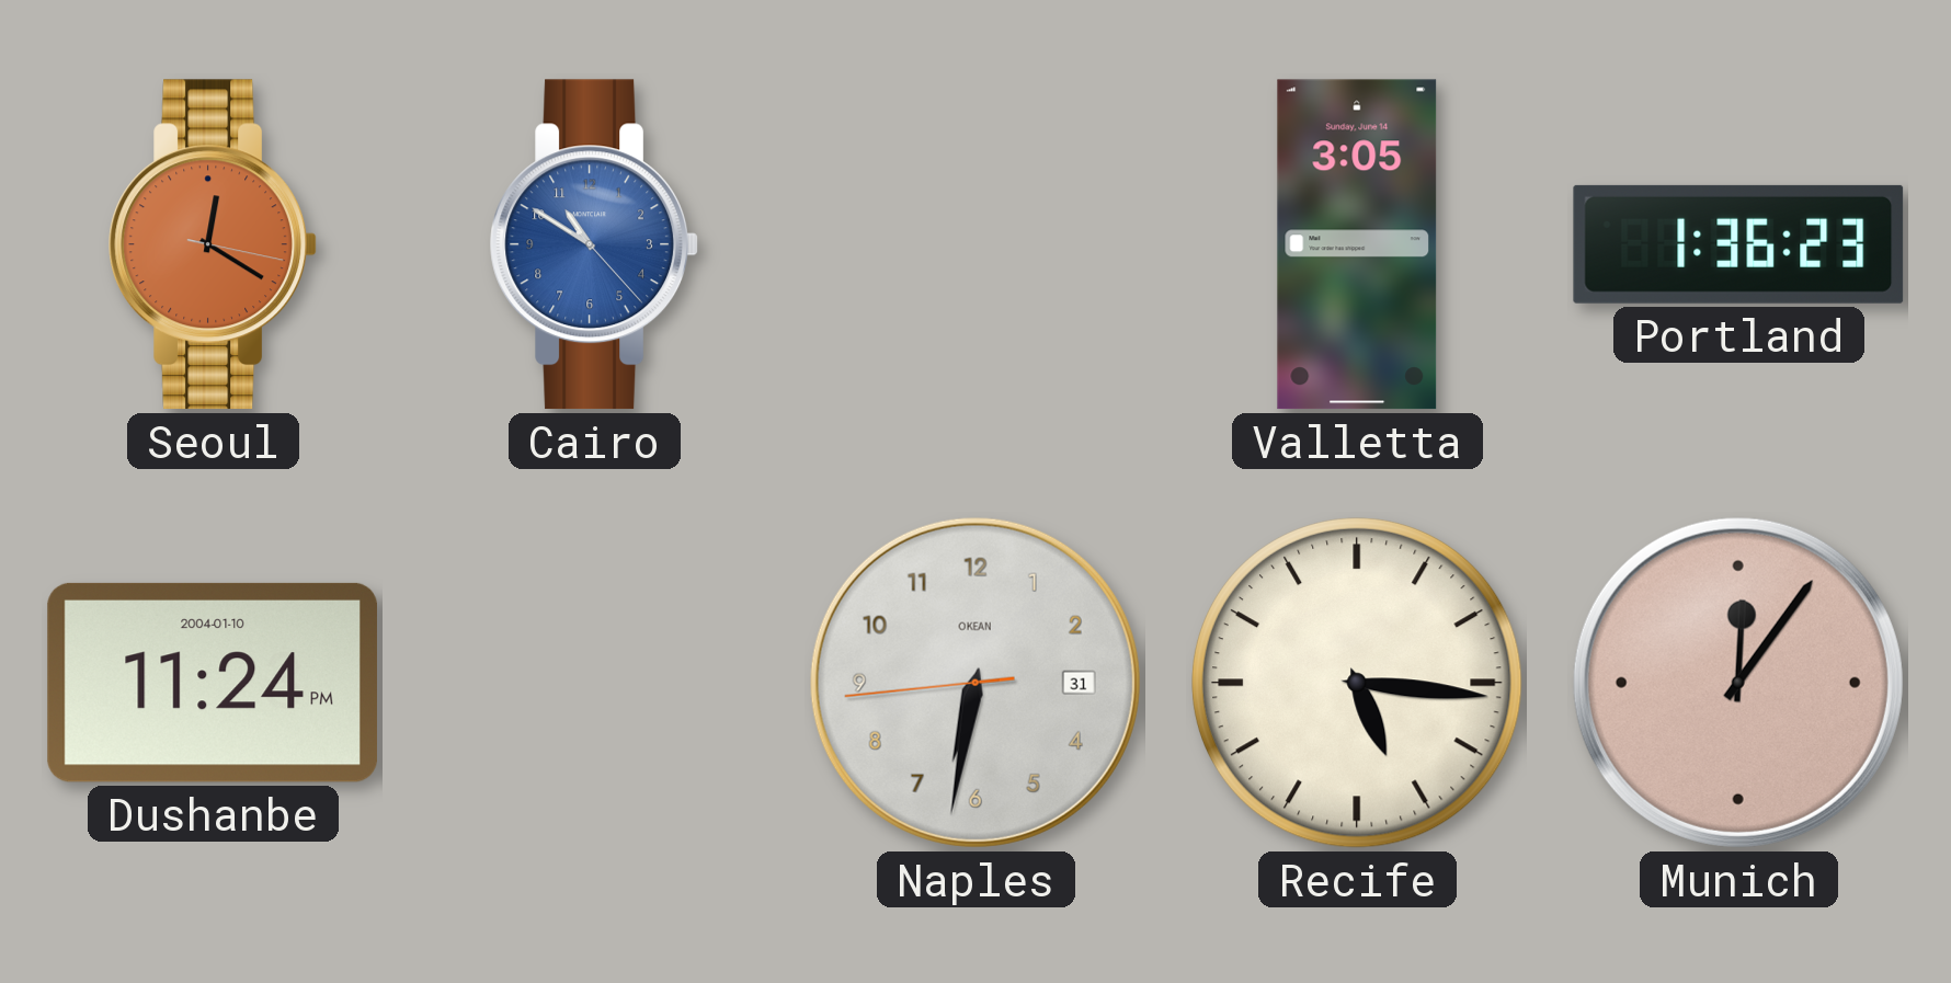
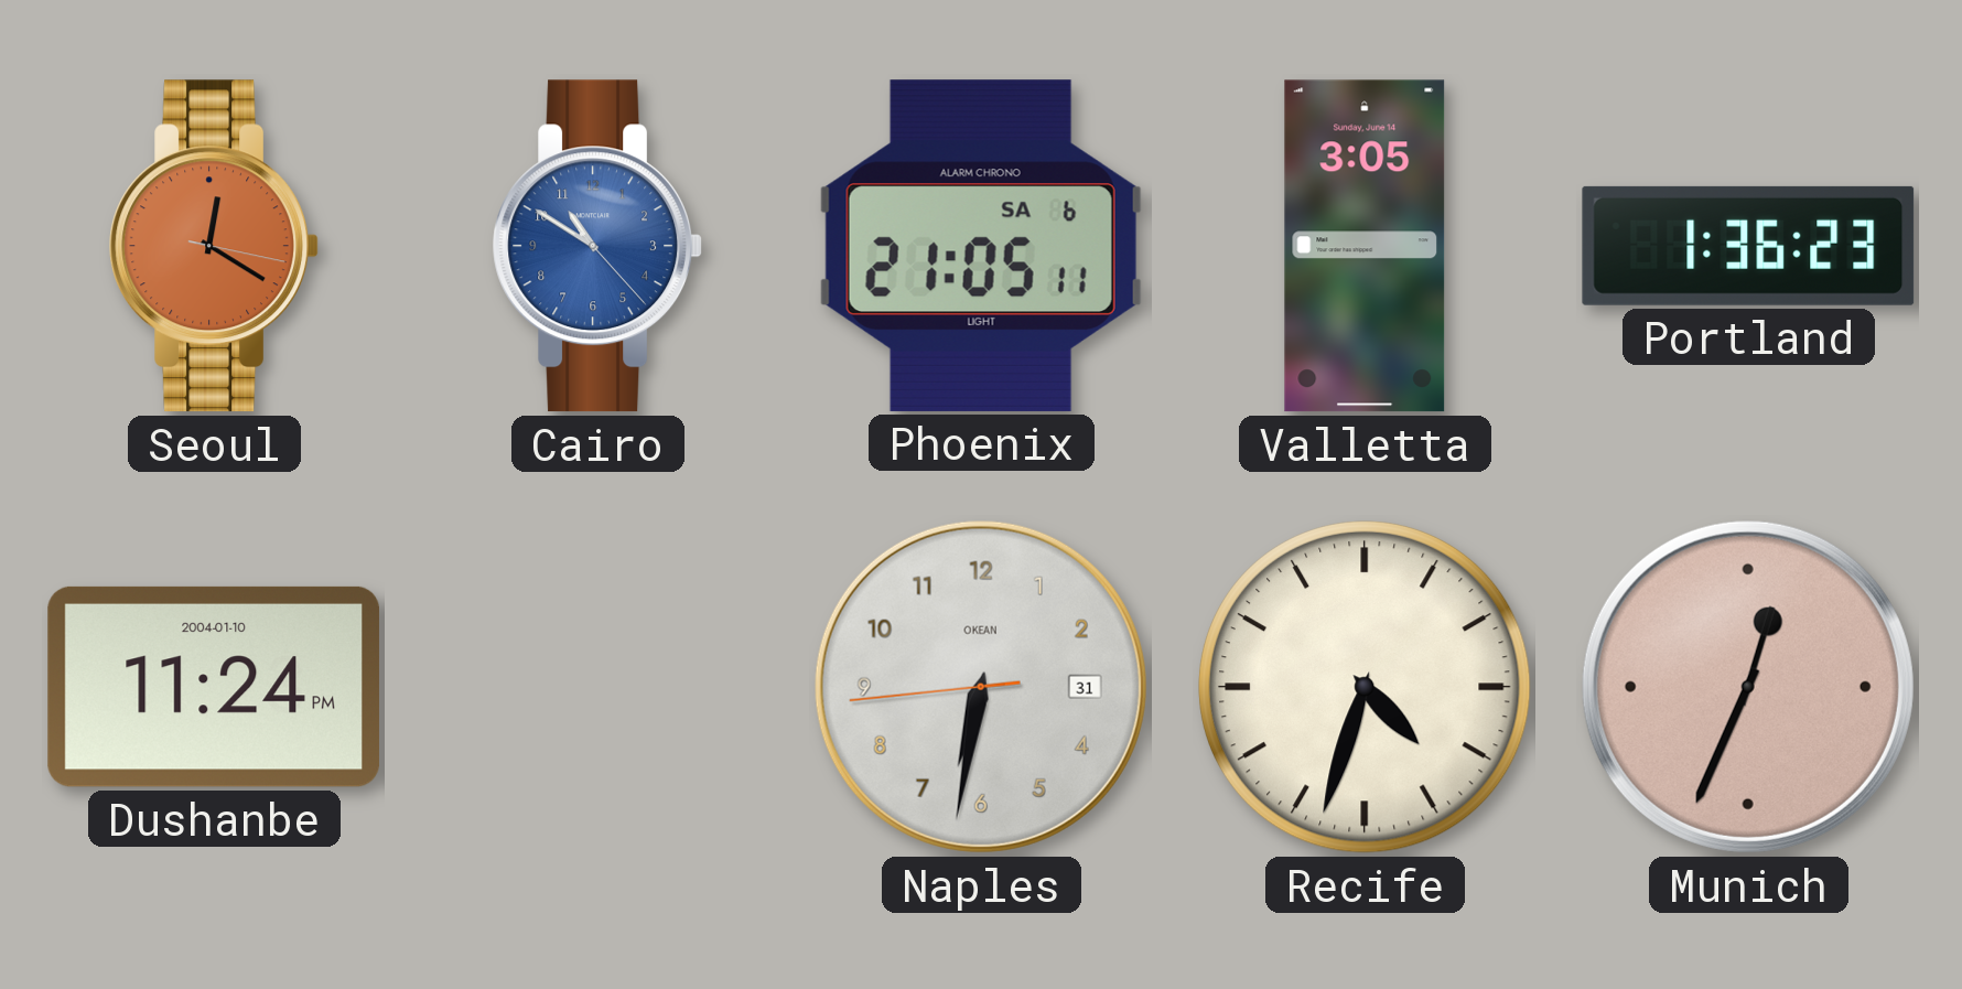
Phoenix: none -> 21:05
Recife: 5:16 -> 4:33
Munich: 12:06 -> 12:34
